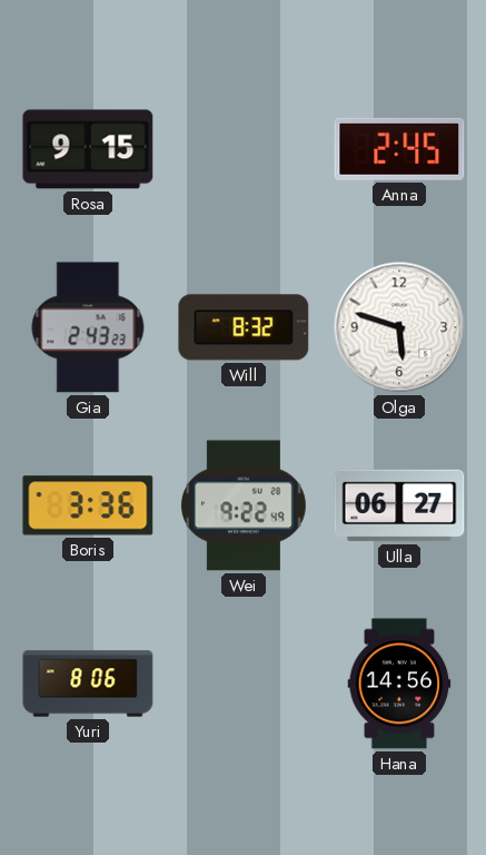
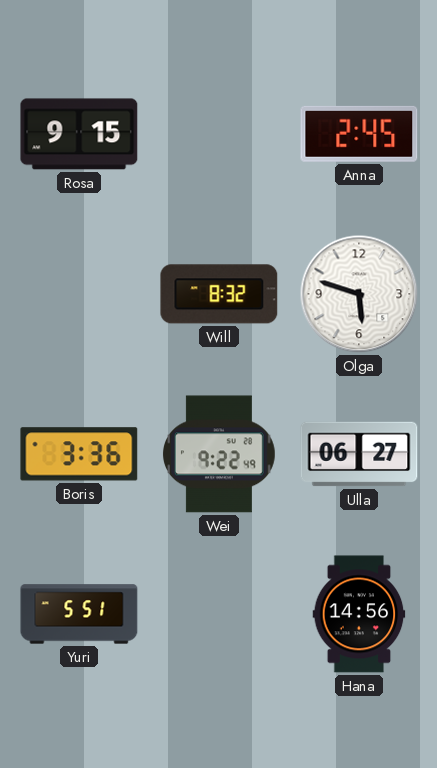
Gia: 2:43 -> none
Yuri: 8:06 -> 5:51
